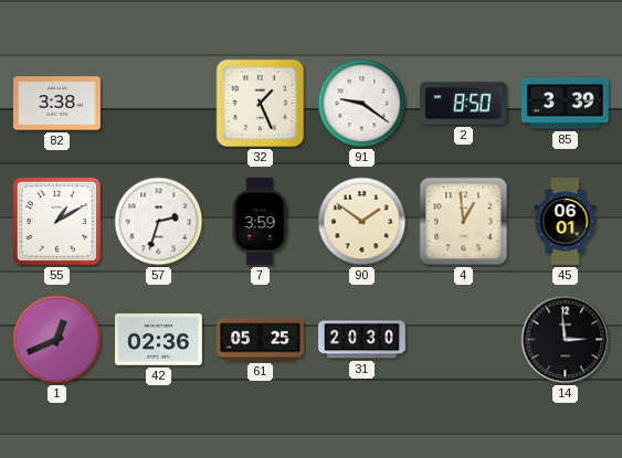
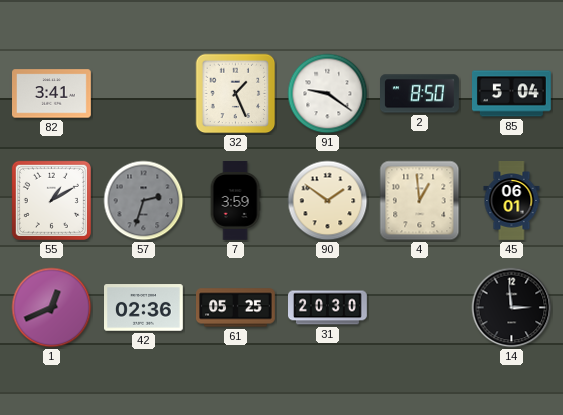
82: 3:38 -> 3:41
85: 3:39 -> 5:04
57 dial: white -> grey
